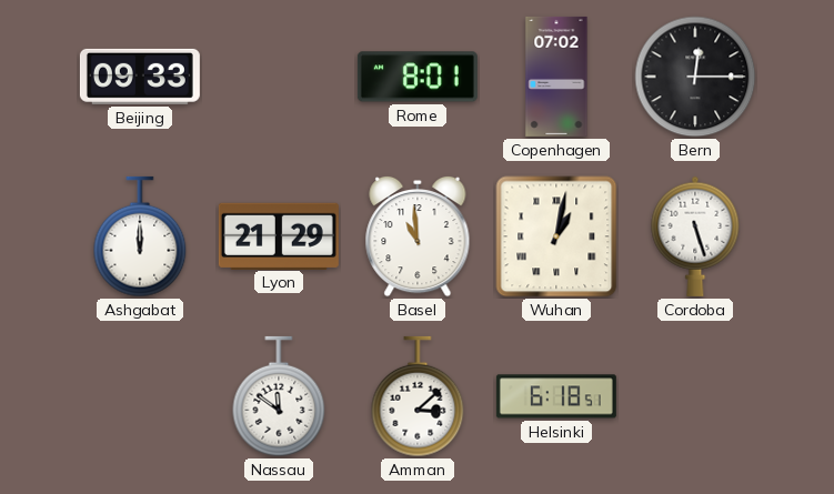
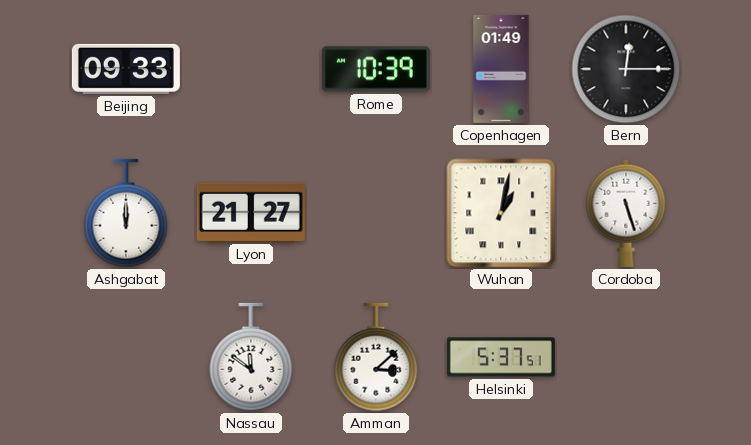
Rome: 8:01 -> 10:39
Copenhagen: 07:02 -> 01:49
Lyon: 21:29 -> 21:27
Basel: 10:59 -> none
Helsinki: 6:18 -> 5:37
